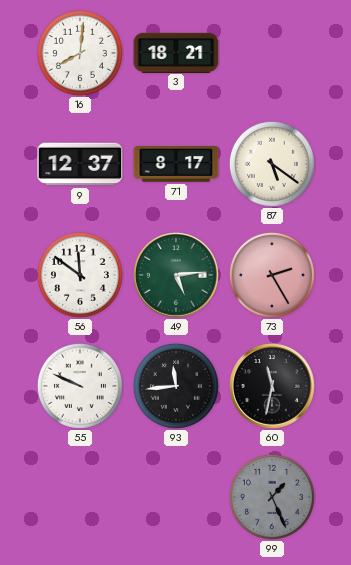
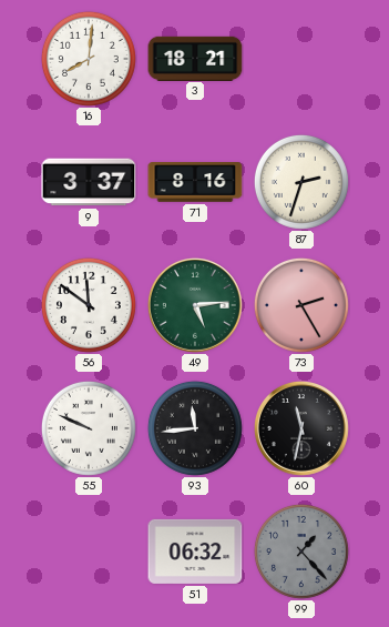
9: 12:37 -> 3:37
71: 8:17 -> 8:16
87: 5:21 -> 2:33
51: none -> 06:32
99: 1:26 -> 1:23
